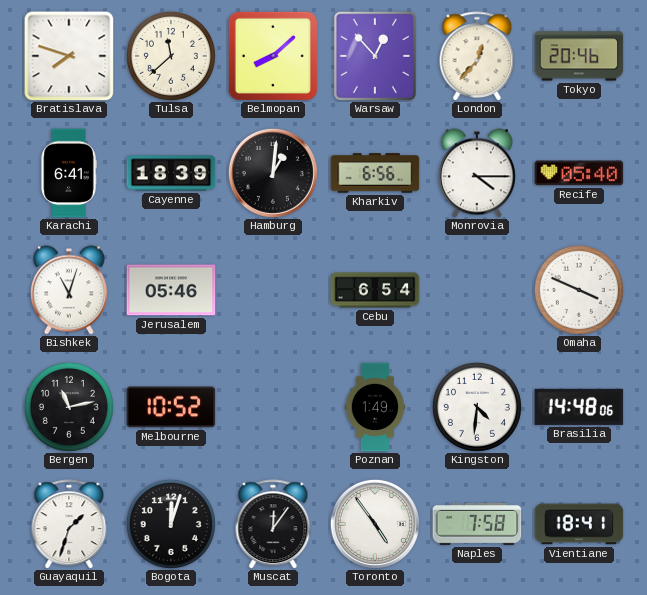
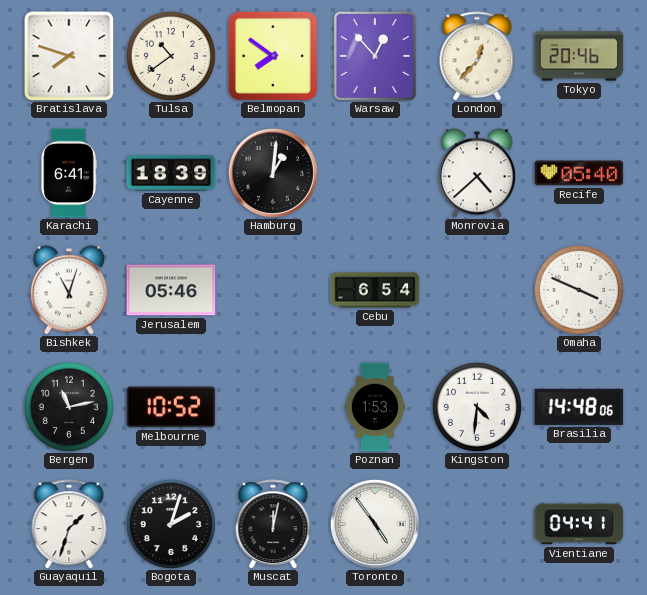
Tulsa: 11:38 -> 10:39
Belmopan: 8:08 -> 7:51
Kharkiv: 6:56 -> none
Monrovia: 4:15 -> 4:38
Poznan: 1:49 -> 1:53
Bogota: 12:03 -> 2:03
Muscat: 12:06 -> 12:02
Naples: 7:58 -> none
Vientiane: 18:41 -> 04:41
